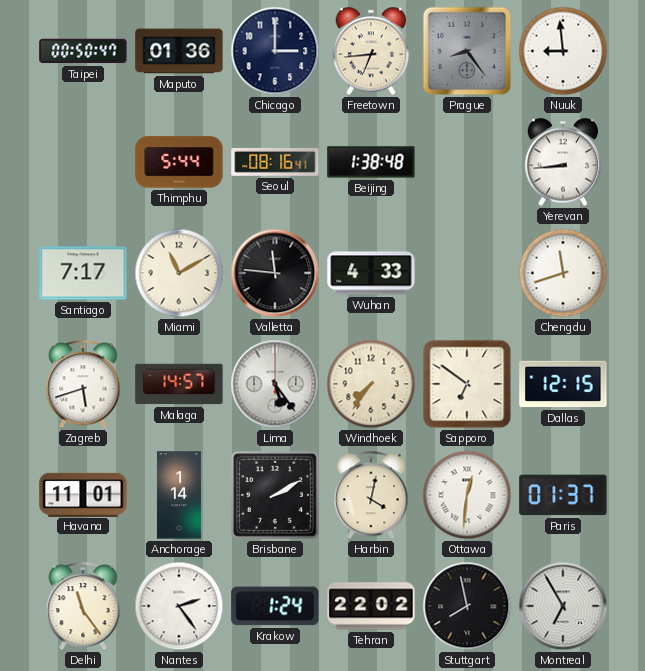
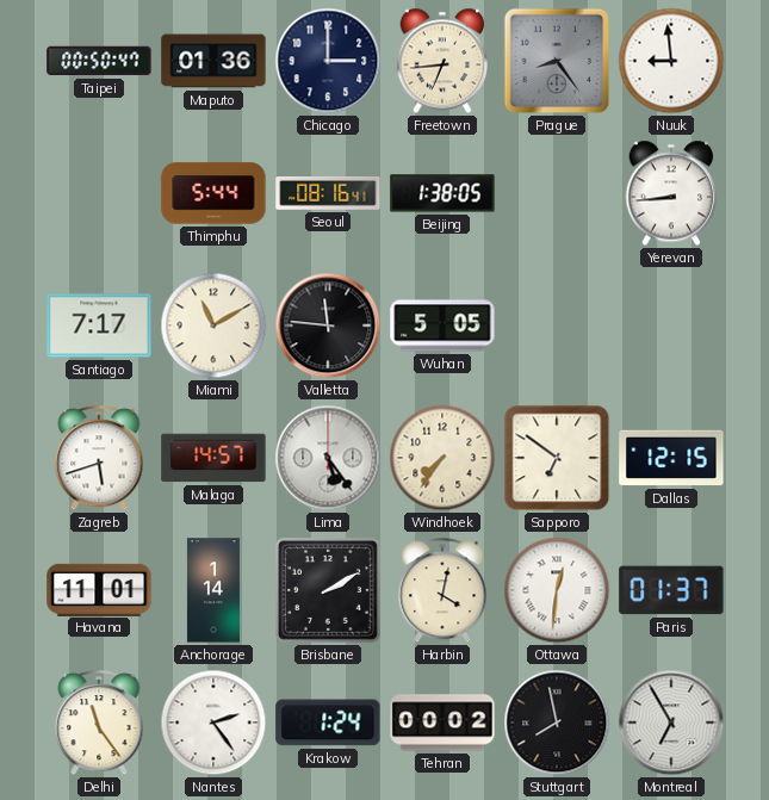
Beijing: 1:38:48 -> 1:38:05
Wuhan: 4:33 -> 5:05
Chengdu: 11:42 -> none
Tehran: 22:02 -> 00:02
